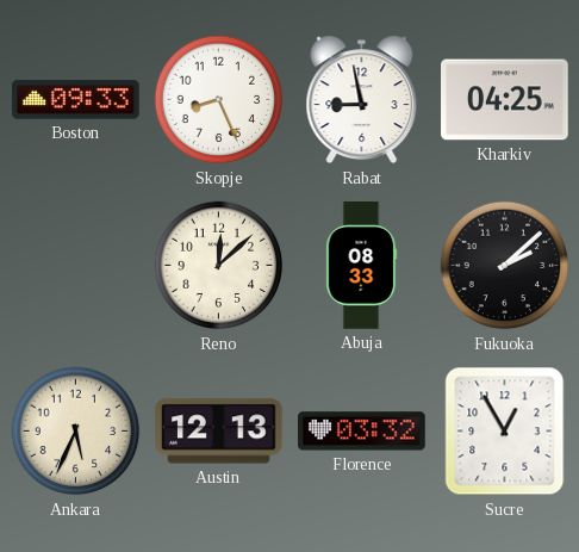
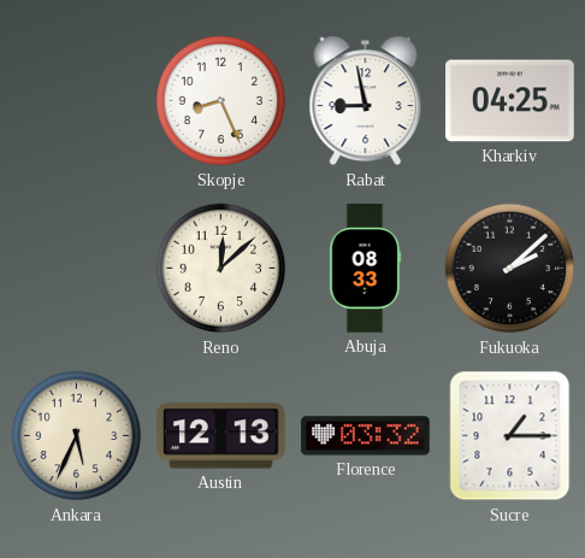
Boston: 09:33 -> none
Sucre: 12:55 -> 1:15
